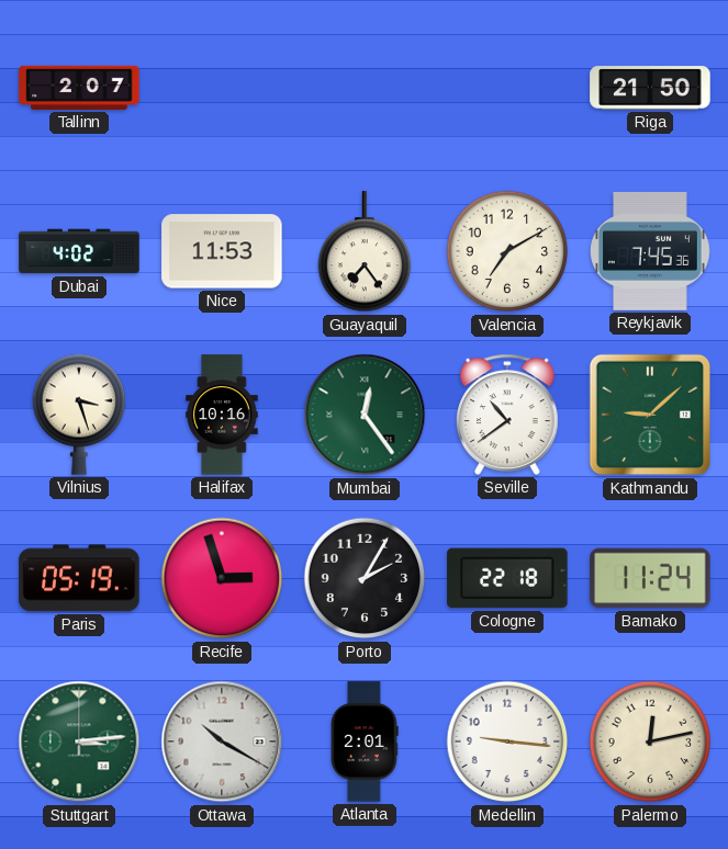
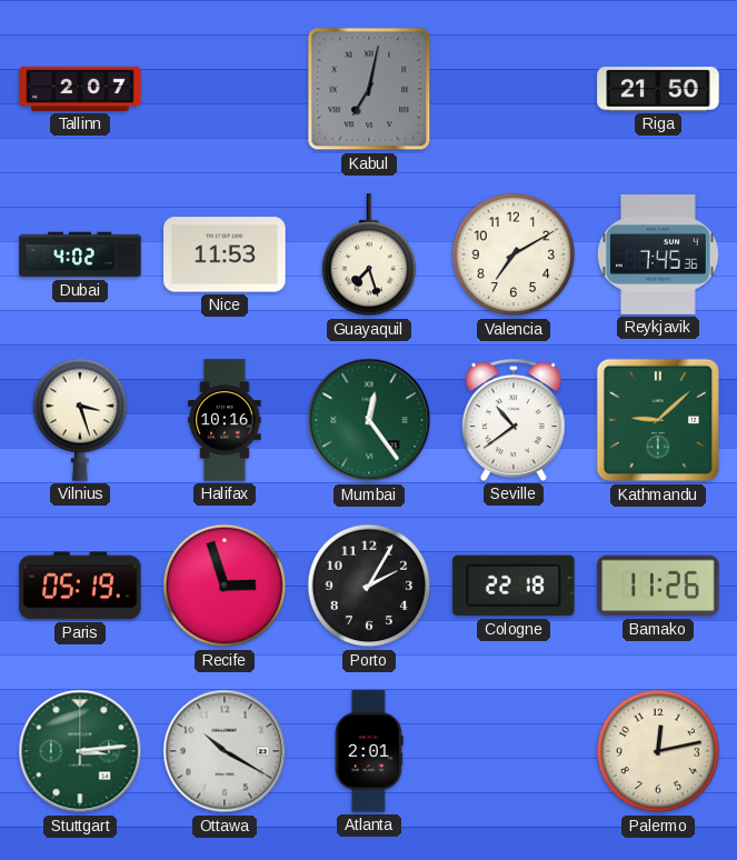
Kabul: none -> 7:02
Guayaquil: 7:24 -> 7:27
Bamako: 11:24 -> 11:26
Medellin: 9:16 -> none
